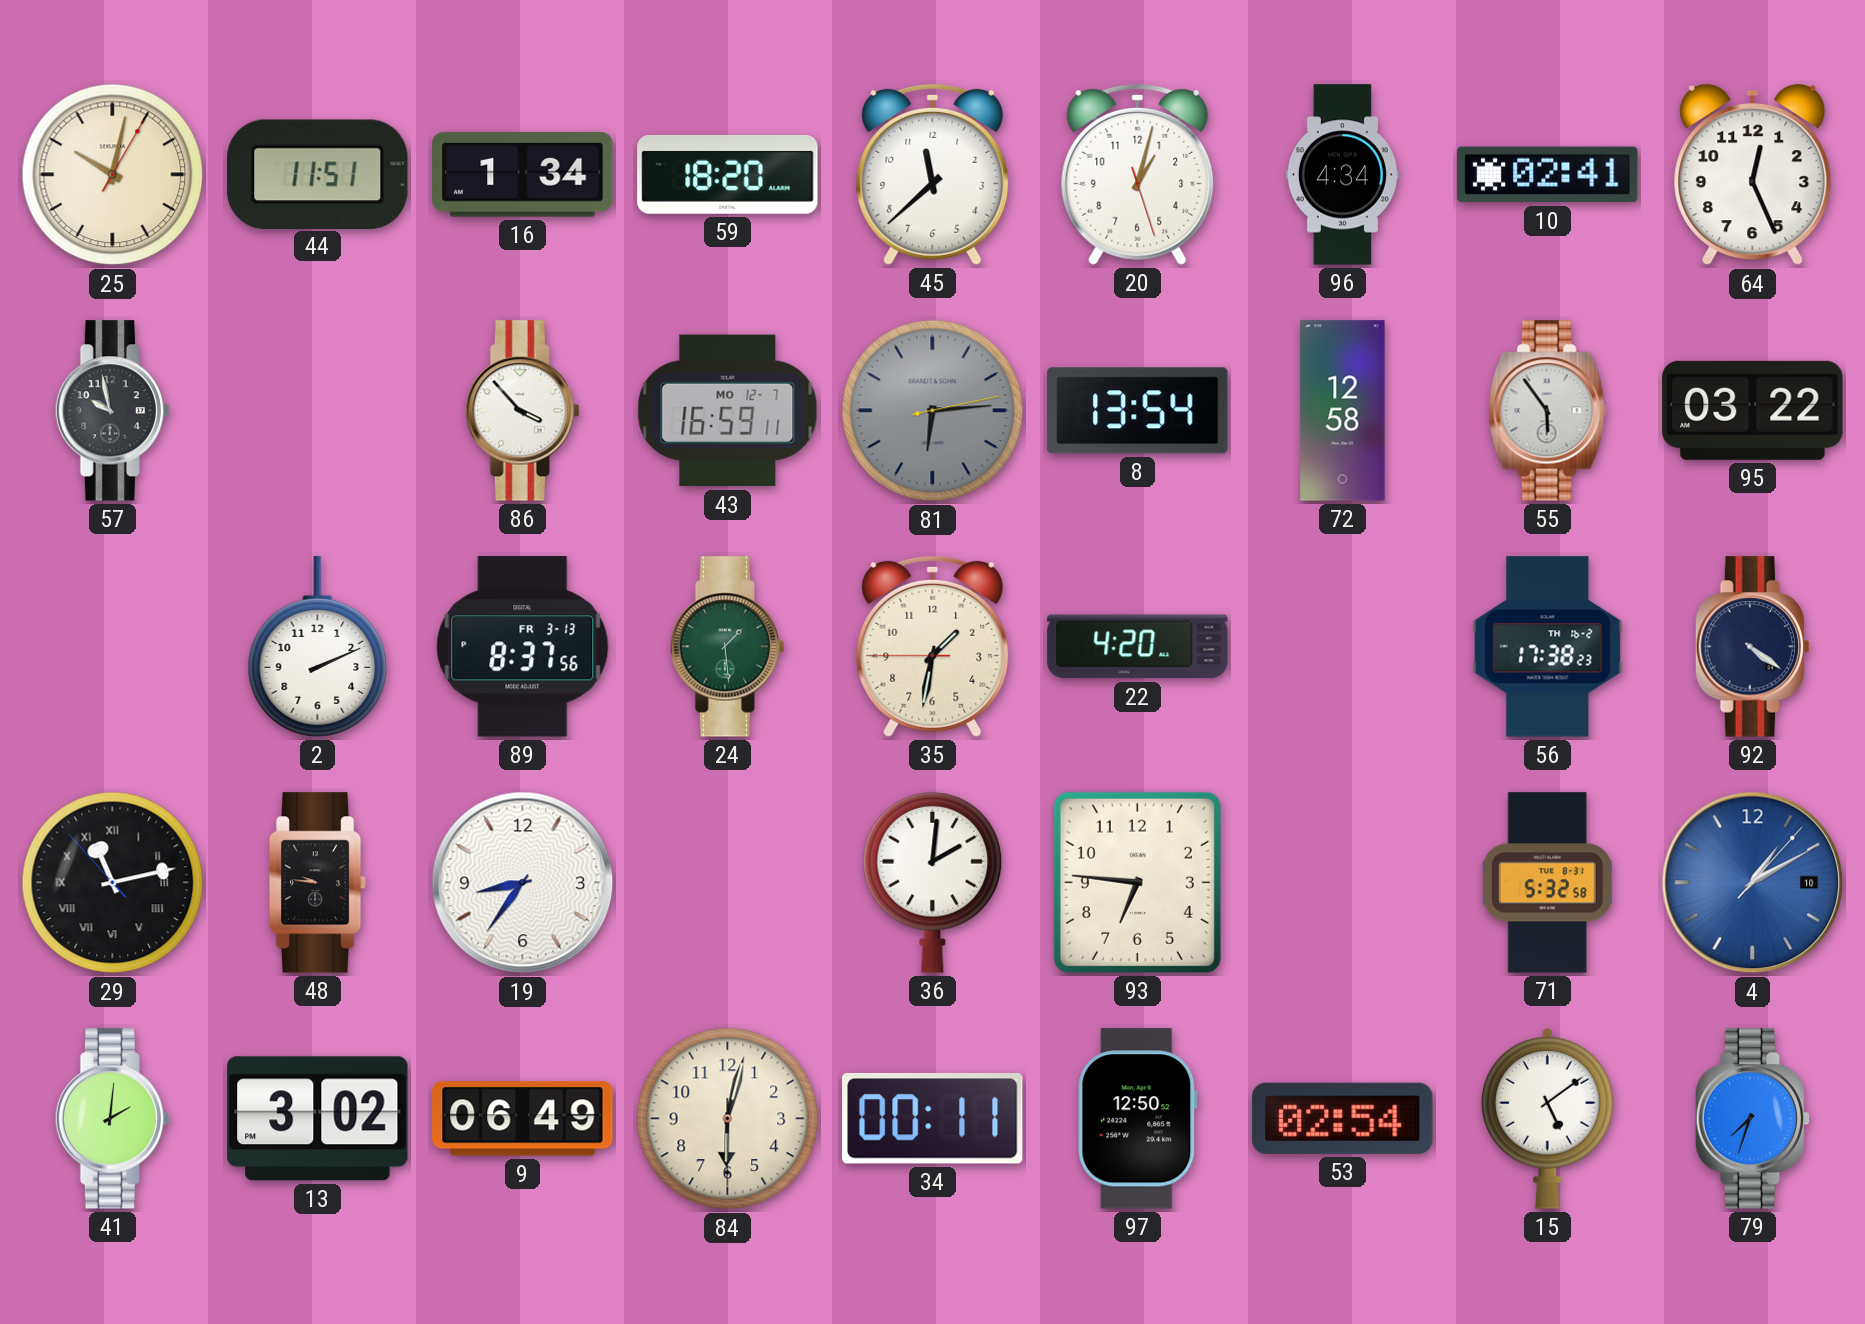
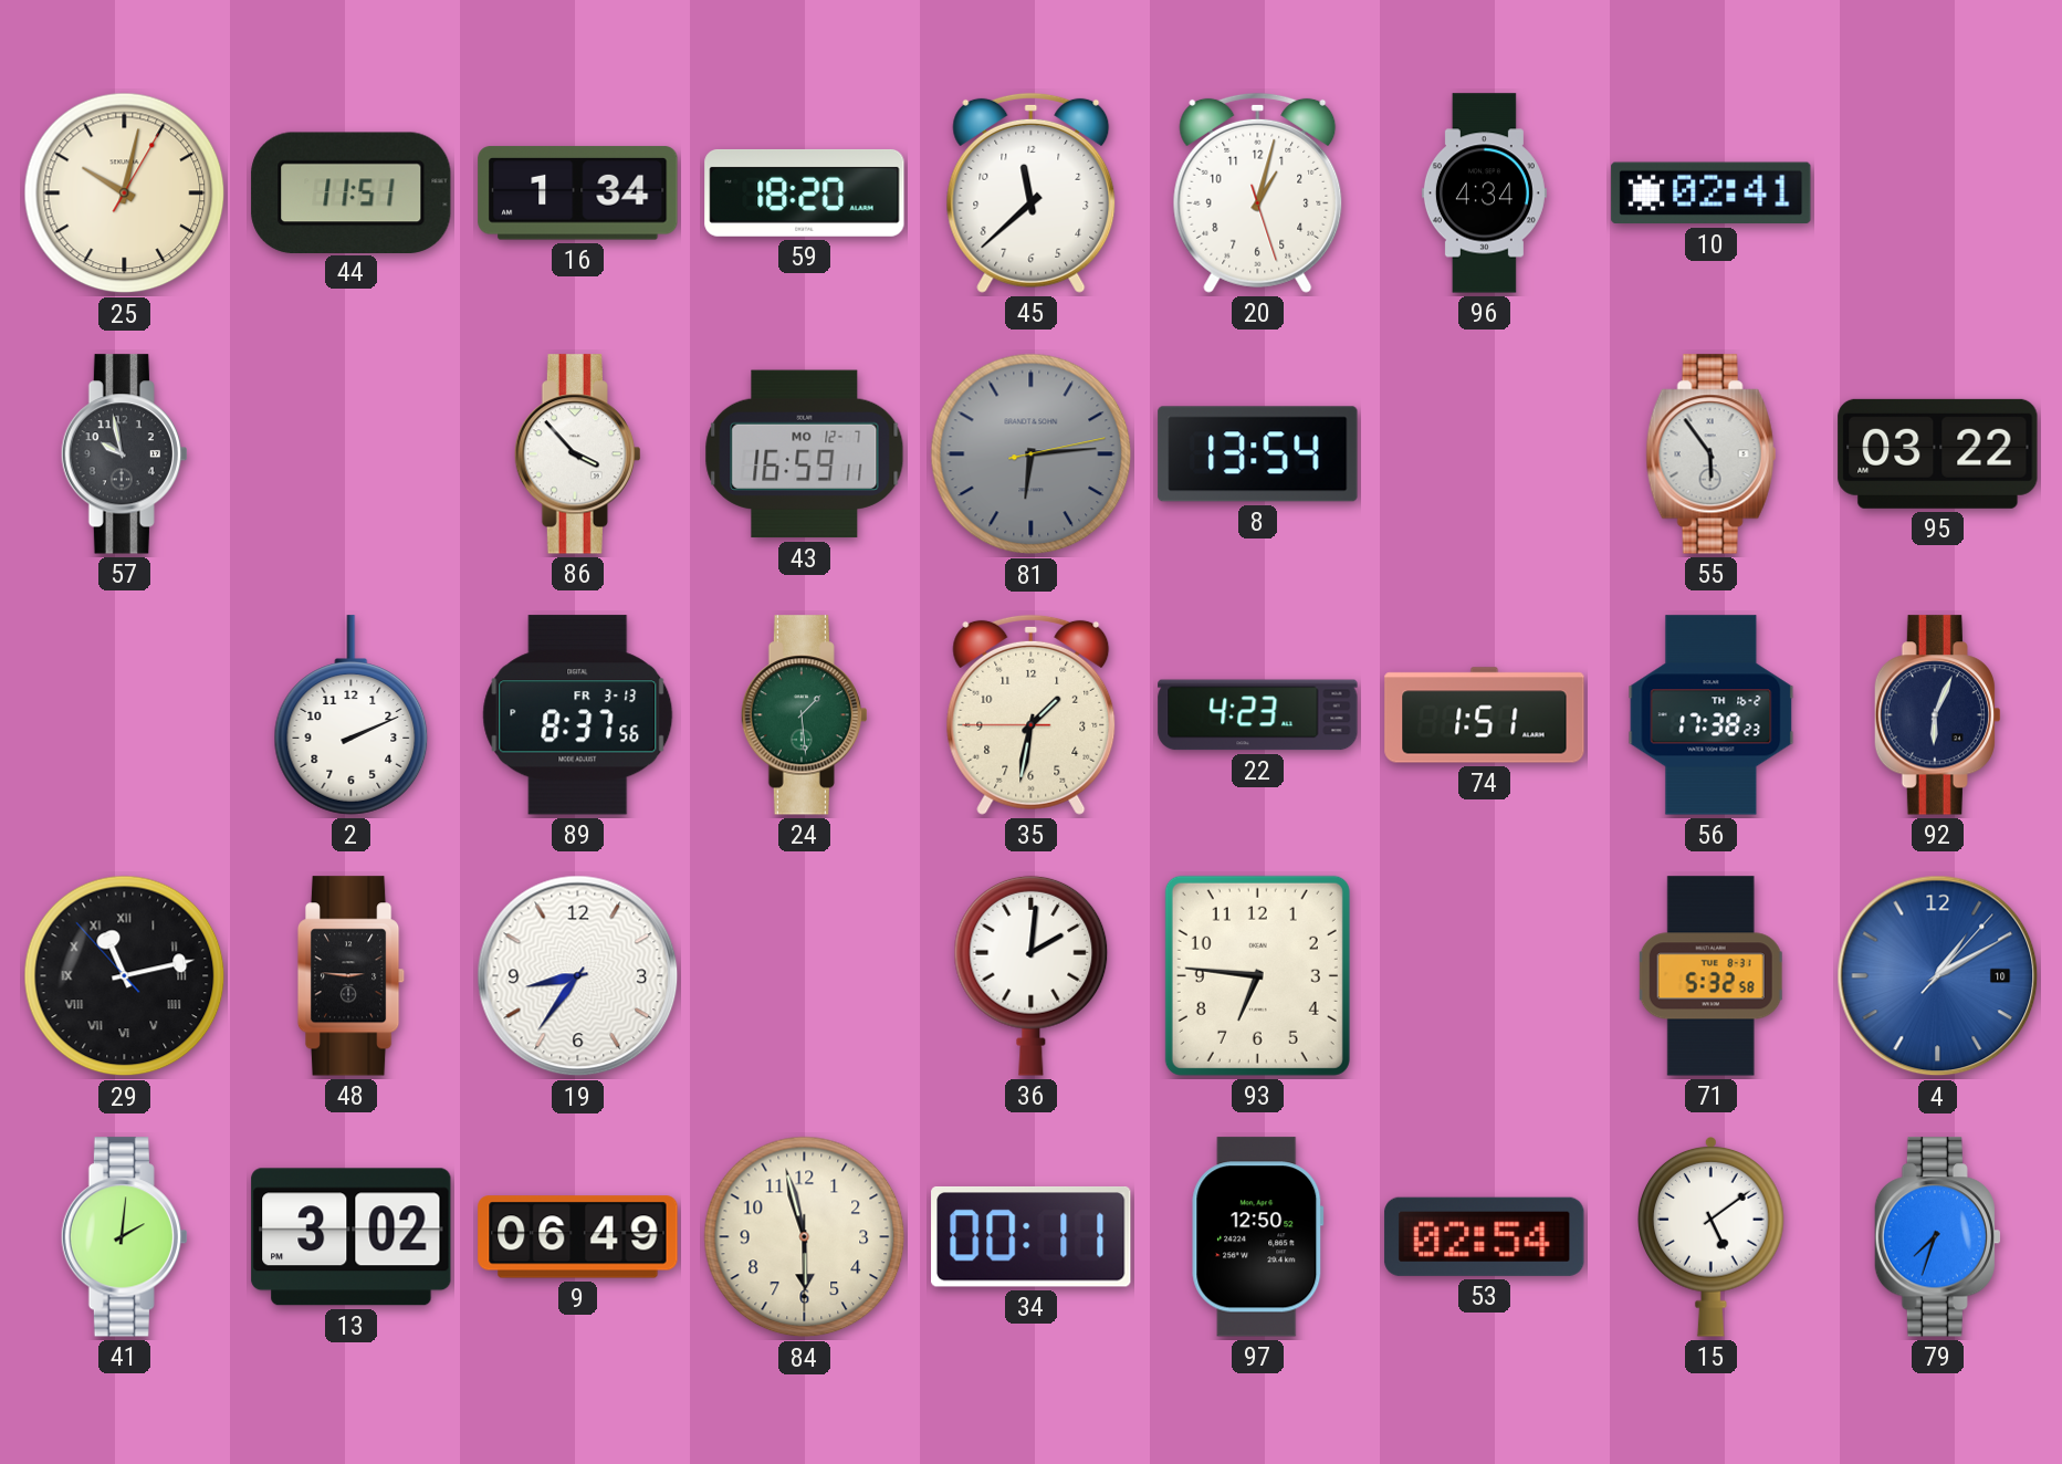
64: 12:26 -> none
72: 12:58 -> none
22: 4:20 -> 4:23
74: none -> 1:51
92: 4:21 -> 6:04
48: 9:46 -> 2:46
84: 6:02 -> 5:57
